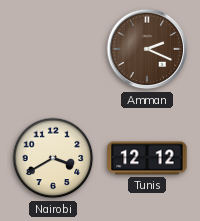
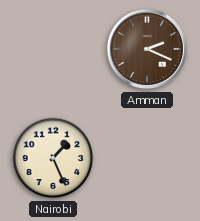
Nairobi: 3:40 -> 1:26
Tunis: 12:12 -> none
